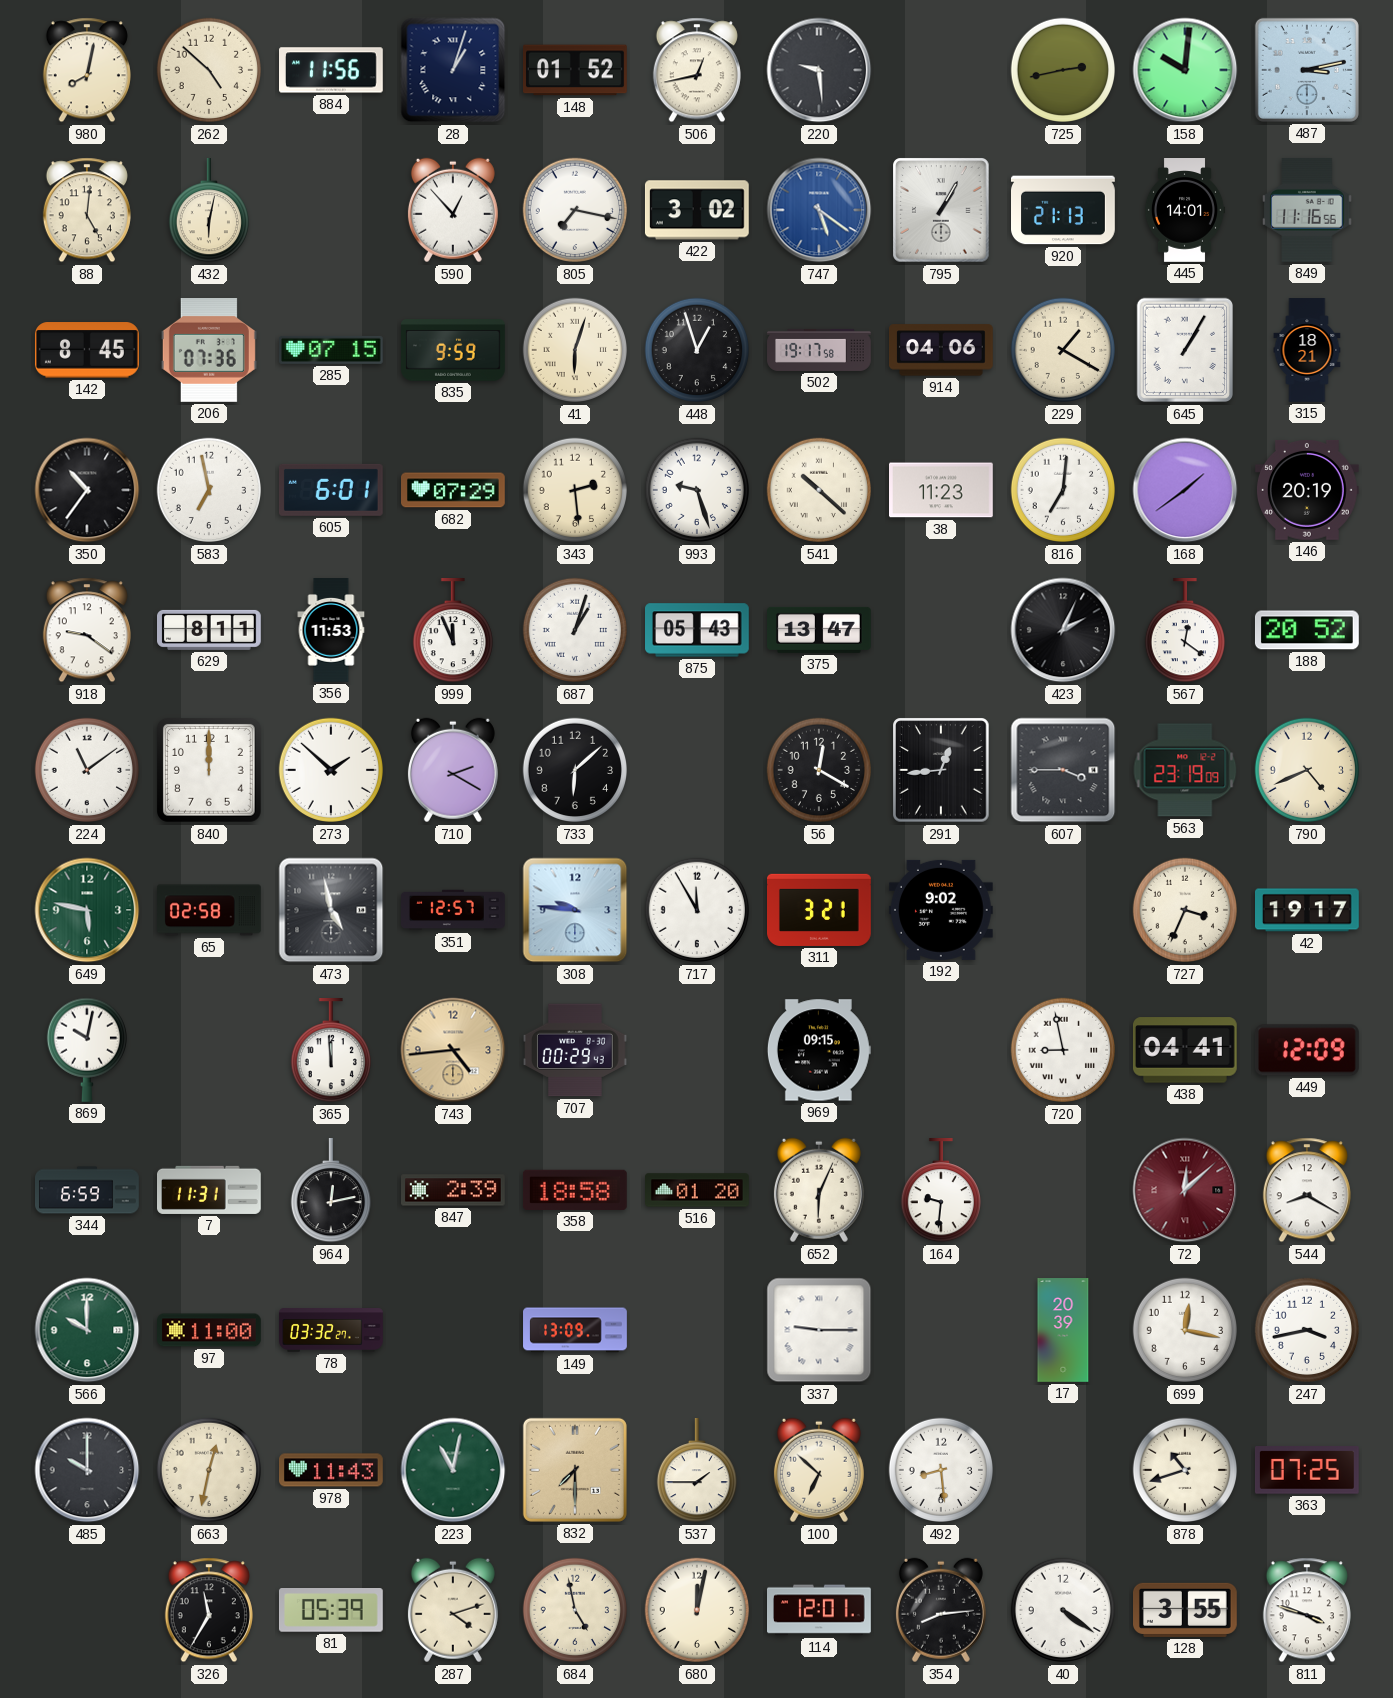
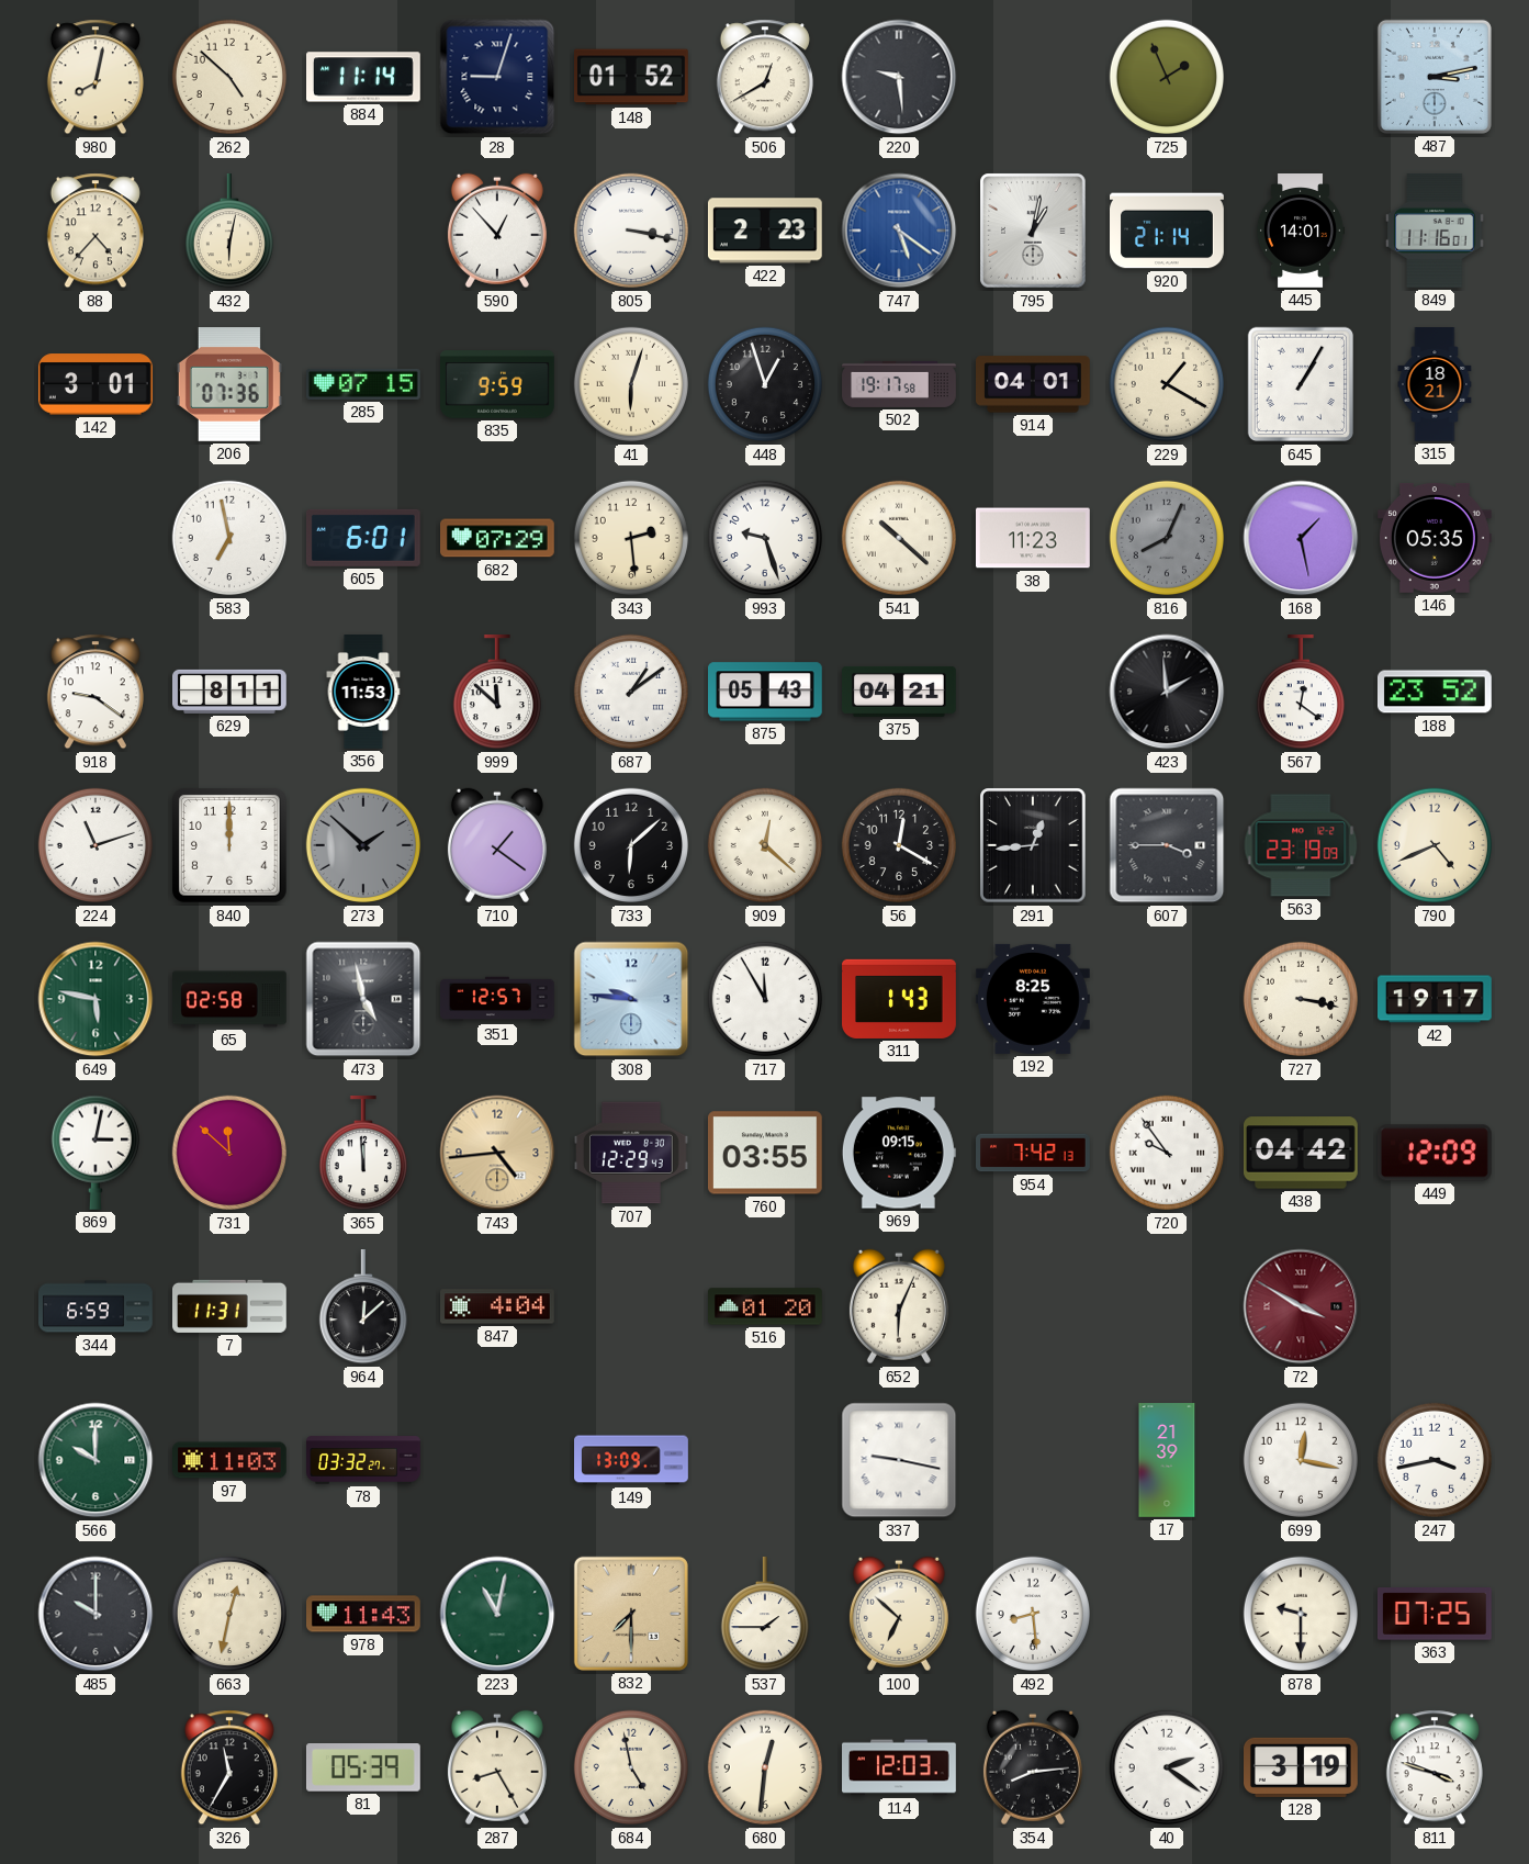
884: 11:56 -> 11:14
28: 1:03 -> 9:03
506: 12:43 -> 12:40
725: 2:43 -> 1:56
158: 10:01 -> none
88: 5:01 -> 4:37
805: 7:17 -> 3:17
422: 3:02 -> 2:23
795: 1:05 -> 1:02
920: 21:13 -> 21:14
849: 11:16:56 -> 11:16:01
142: 8:45 -> 3:01
914: 04:06 -> 04:01
350: 10:36 -> none
816: 7:01 -> 8:04
816 dial: white -> grey
168: 1:39 -> 1:28
146: 20:19 -> 05:35
999: 11:56 -> 11:52
687: 1:03 -> 1:09
375: 13:47 -> 04:21
423: 2:04 -> 1:59
188: 20:52 -> 23:52
224: 11:09 -> 11:12
273 dial: white -> grey
710: 2:20 -> 1:21
909: none -> 12:22
311: 3:21 -> 1:43
192: 9:02 -> 8:25
727: 3:34 -> 3:17
869: 10:02 -> 3:02
731: none -> 11:52
707: 00:29 -> 12:29
760: none -> 03:55
954: none -> 7:42
720: 8:58 -> 9:54
438: 04:41 -> 04:42
964: 12:13 -> 12:08
847: 2:39 -> 4:04
358: 18:58 -> none
164: 9:31 -> none
72: 12:08 -> 3:50
544: 8:20 -> none
97: 11:00 -> 11:03
337: 9:15 -> 9:17
17: 20:39 -> 21:39
878: 10:42 -> 9:30
287: 4:12 -> 8:25
680: 12:02 -> 12:31
114: 12:01 -> 12:03
40: 4:21 -> 2:21
128: 3:55 -> 3:19
